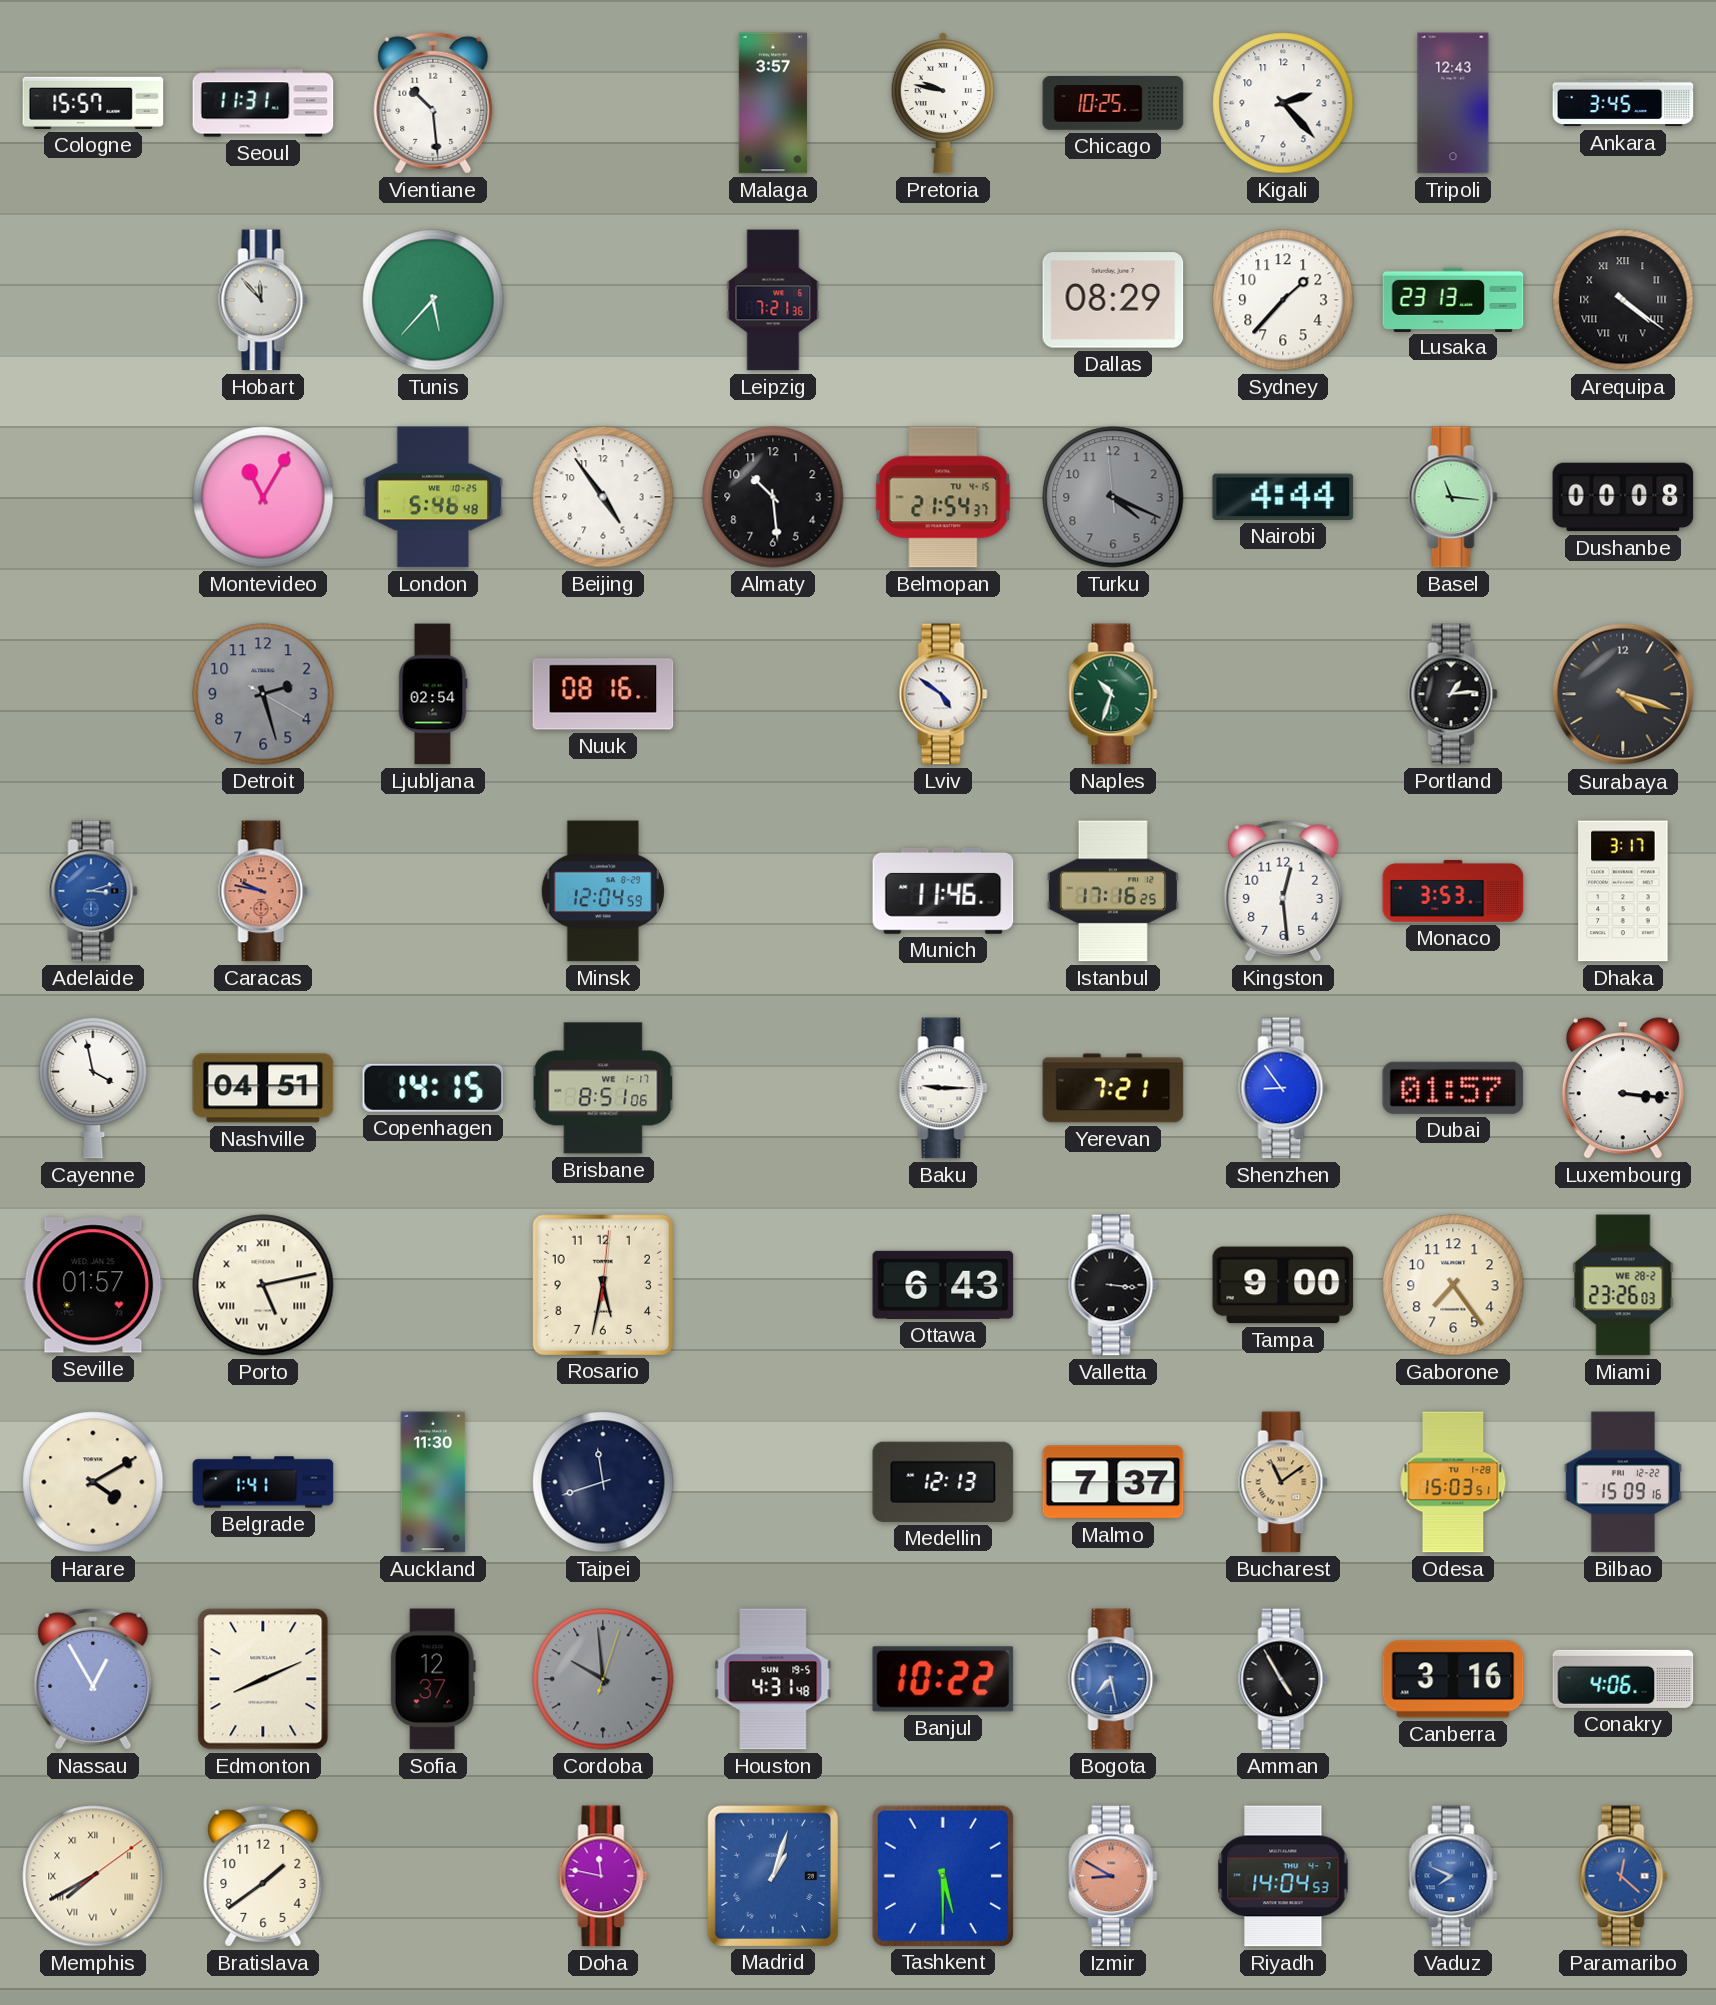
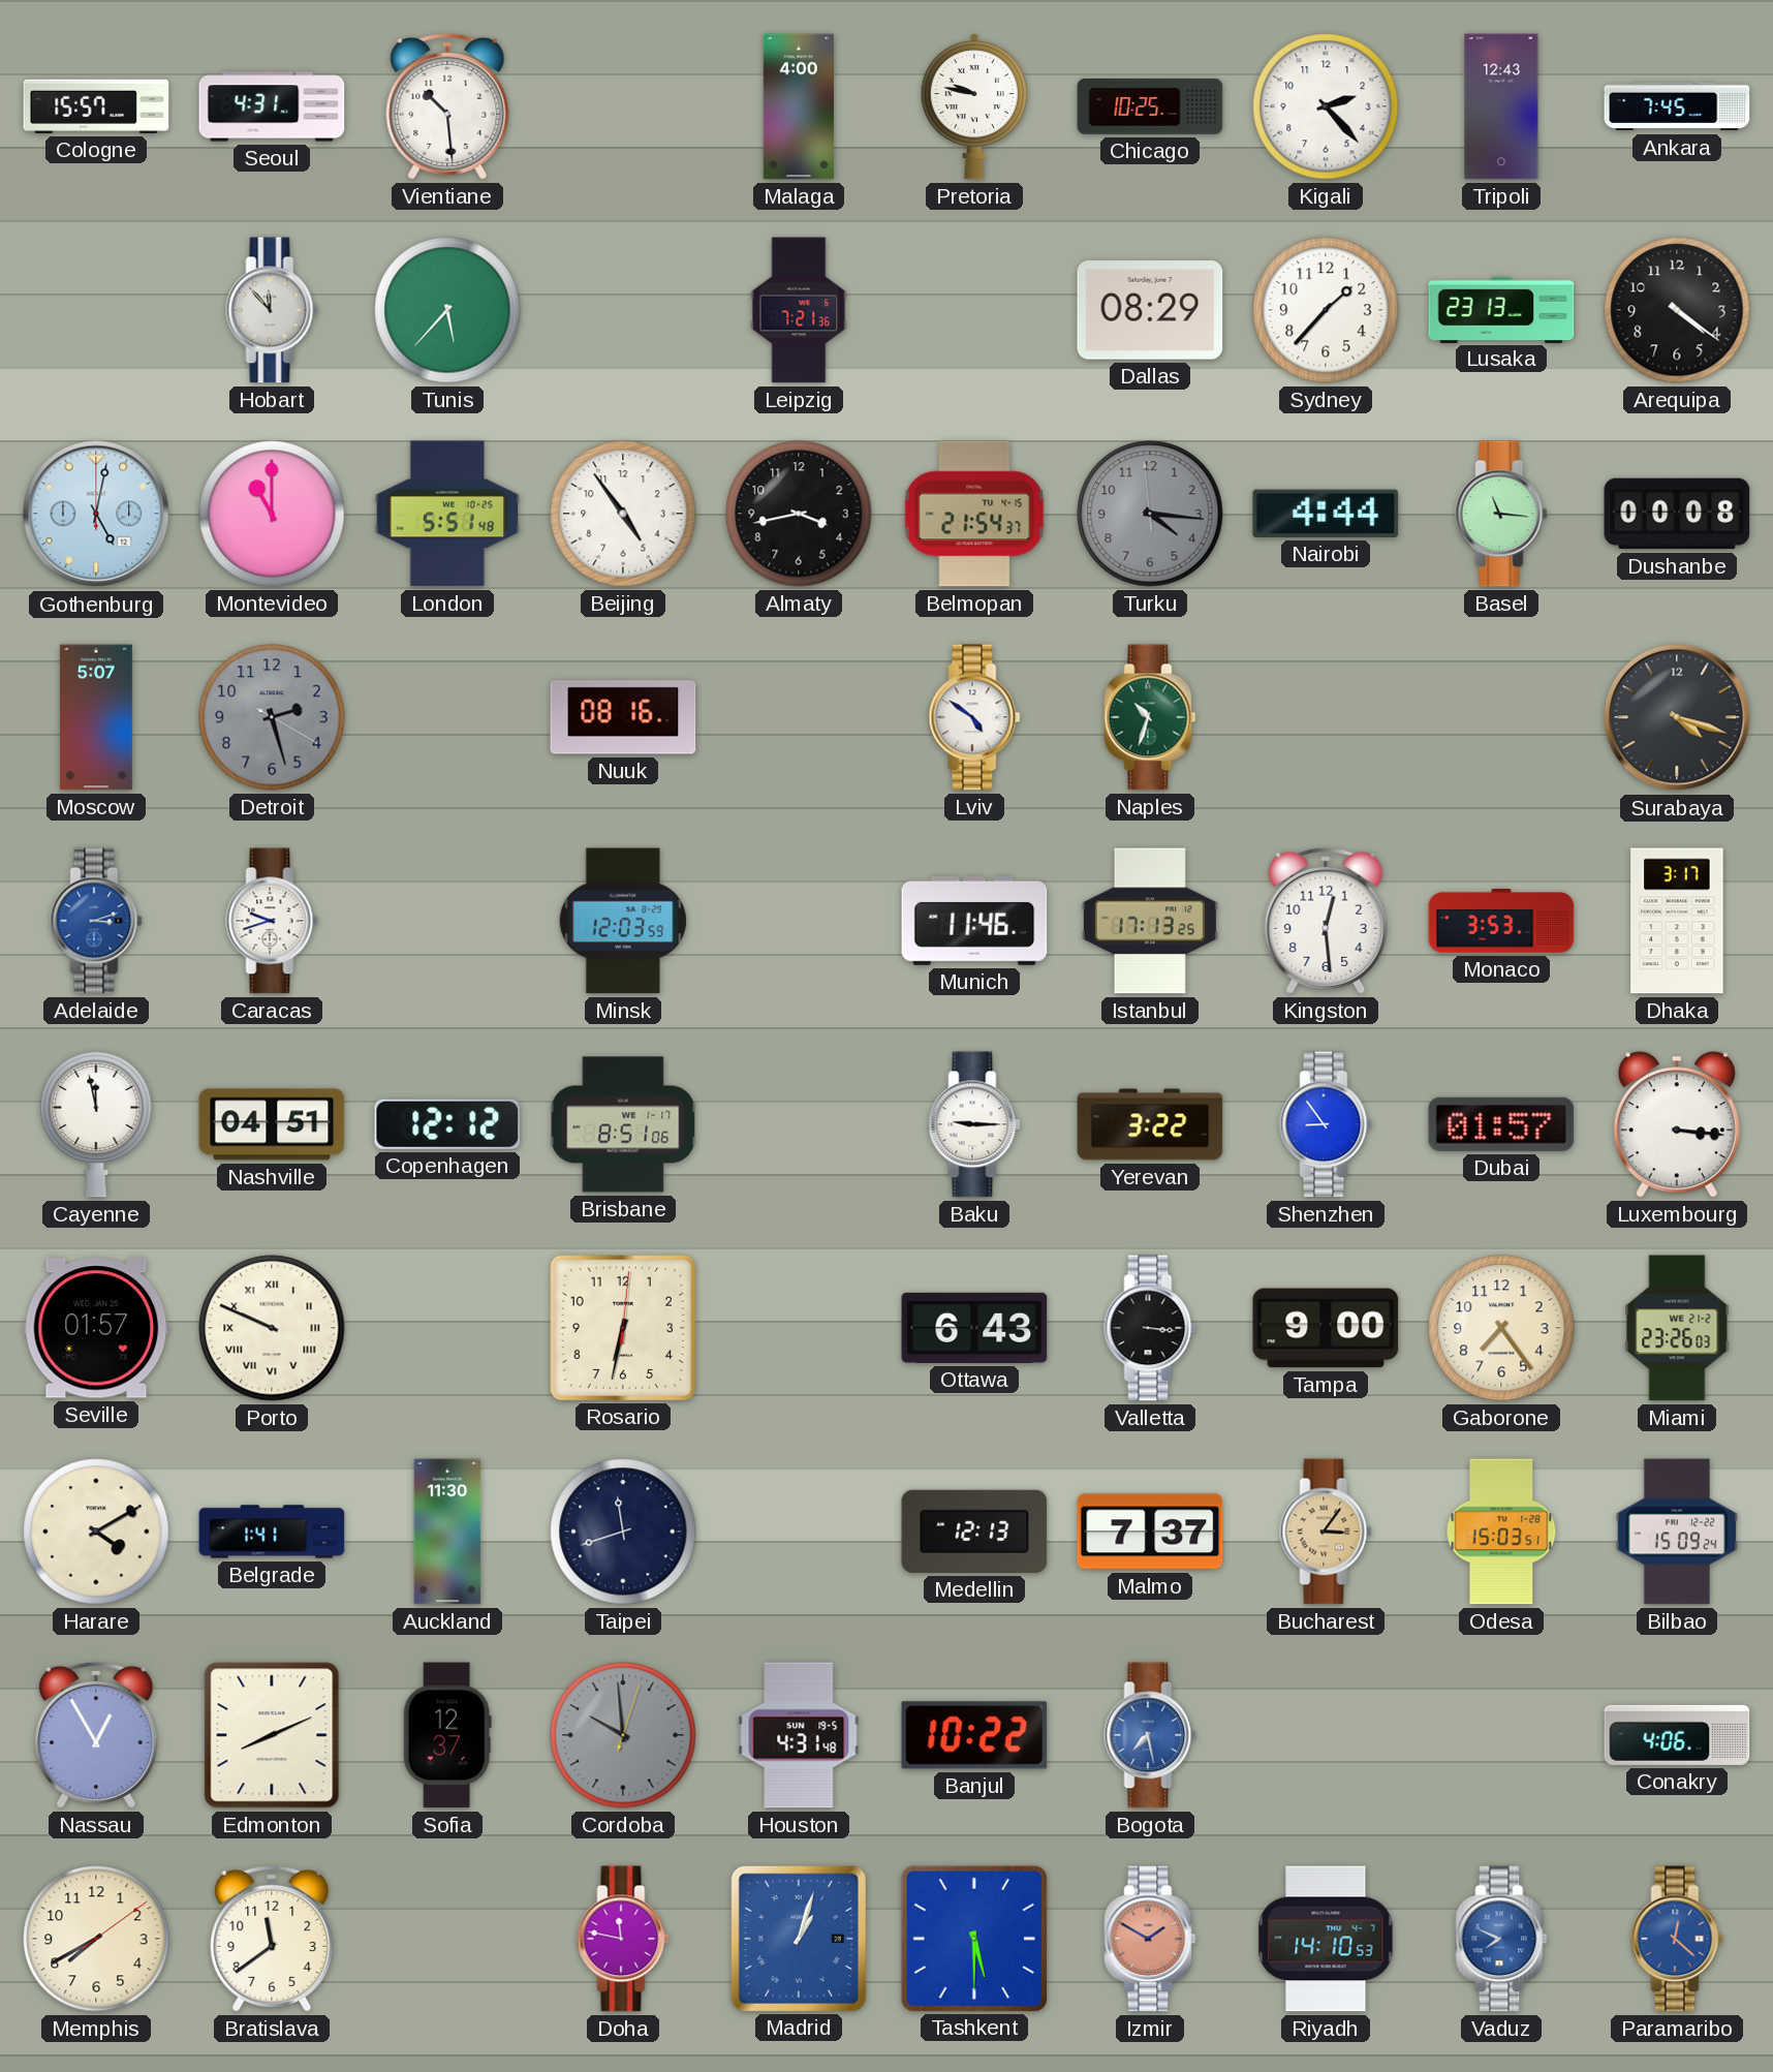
Seoul: 11:31 -> 4:31
Malaga: 3:57 -> 4:00
Ankara: 3:45 -> 7:45
Arequipa numerals: Roman -> Arabic
Gothenburg: none -> 5:02
Montevideo: 11:05 -> 11:00
London: 5:46 -> 5:51
Almaty: 10:29 -> 3:43
Turku: 4:18 -> 4:15
Moscow: none -> 5:07
Ljubljana: 02:54 -> none
Portland: 1:14 -> none
Caracas: 9:47 -> 9:42
Caracas dial: salmon -> white
Minsk: 12:04 -> 12:03
Istanbul: 17:16 -> 17:13
Cayenne: 3:58 -> 11:58
Copenhagen: 14:15 -> 12:12
Yerevan: 7:21 -> 3:22
Porto: 5:13 -> 9:49
Rosario: 5:32 -> 6:32
Miami date: WE 28-2 -> WE 21-2
Bucharest: 11:09 -> 3:06
Bilbao: 15:09:16 -> 15:09:24
Amman: 4:55 -> none
Canberra: 3:16 -> none
Memphis numerals: Roman -> Arabic
Bratislava: 1:39 -> 11:39
Izmir: 8:50 -> 1:50
Riyadh: 14:04 -> 14:10
